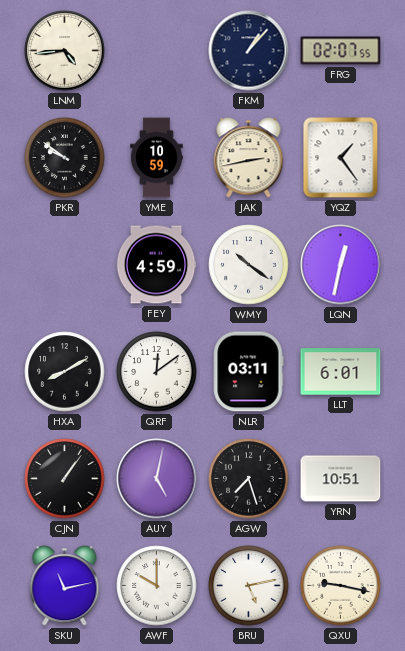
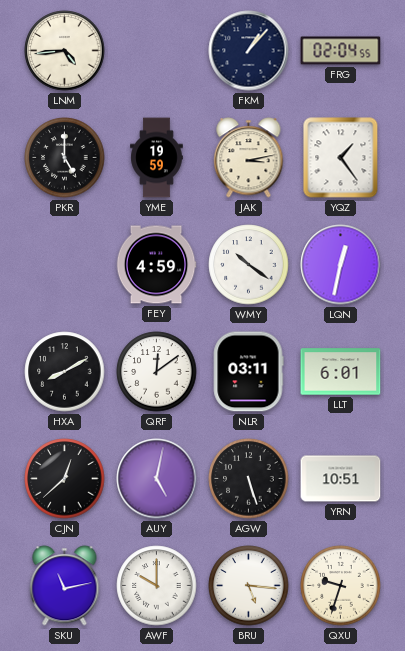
FRG: 02:07 -> 02:04
PKR: 9:51 -> 5:00
YME: 10:59 -> 19:59
JAK: 2:43 -> 3:13
CJN: 1:06 -> 12:38
AGW: 7:27 -> 5:27
BRU: 5:13 -> 5:16
QXU: 9:17 -> 9:33
